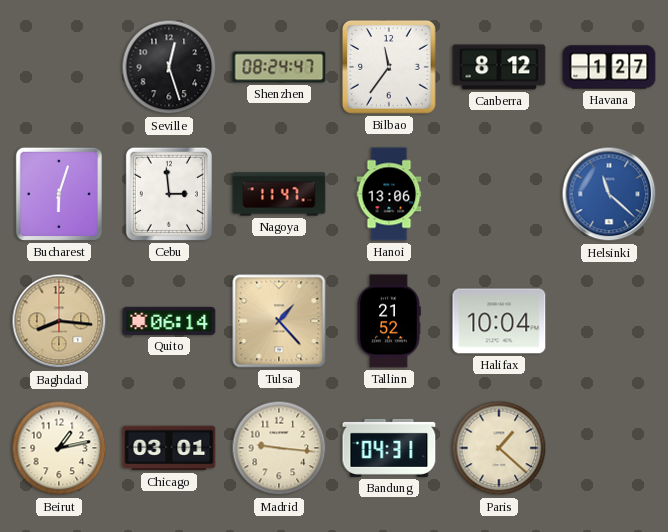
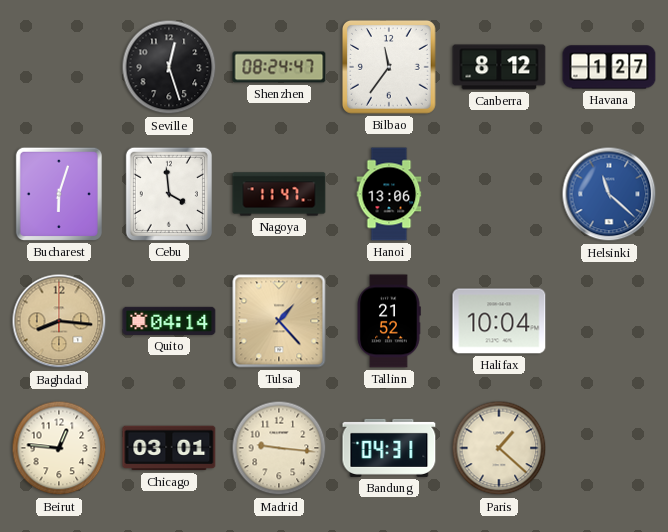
Cebu: 2:59 -> 3:59
Quito: 06:14 -> 04:14
Beirut: 1:13 -> 12:46
